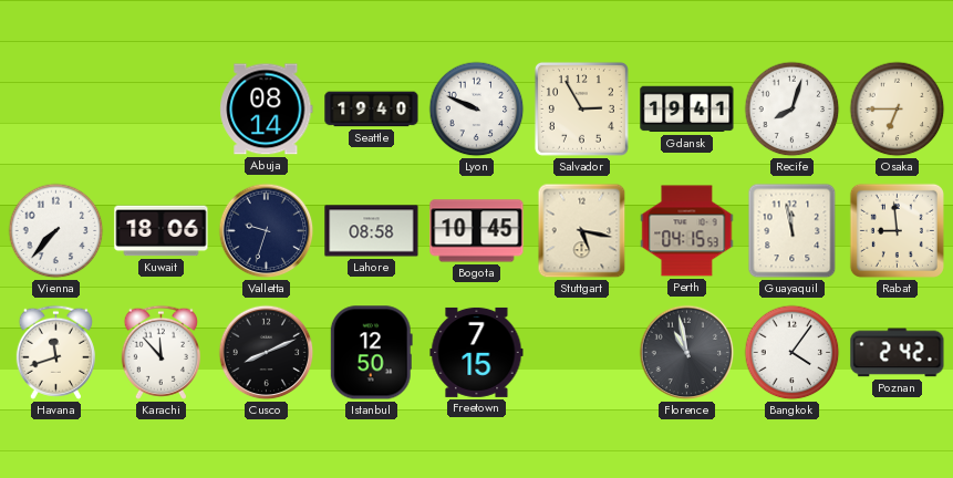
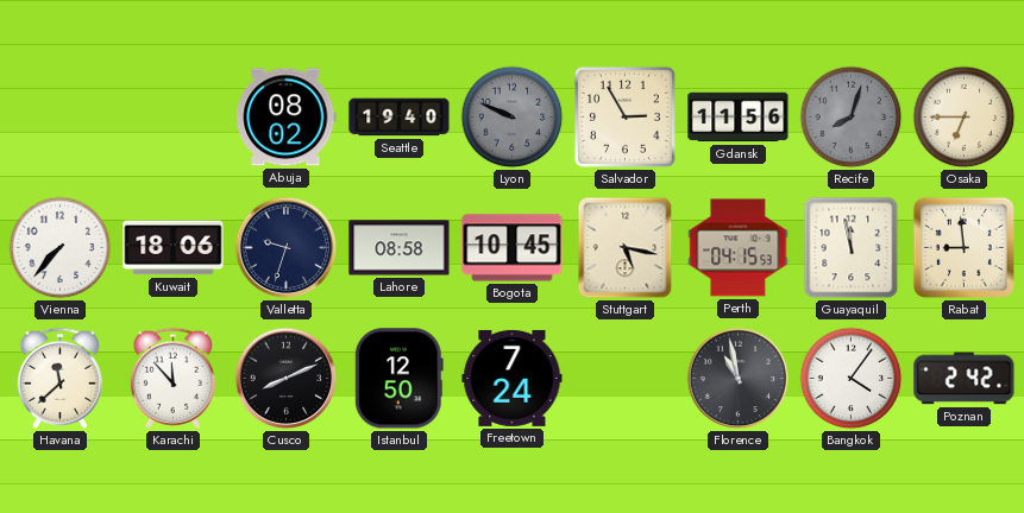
Abuja: 08:14 -> 08:02
Lyon dial: white -> grey
Gdansk: 19:41 -> 11:56
Recife dial: white -> grey
Havana: 11:42 -> 11:38
Freetown: 7:15 -> 7:24
